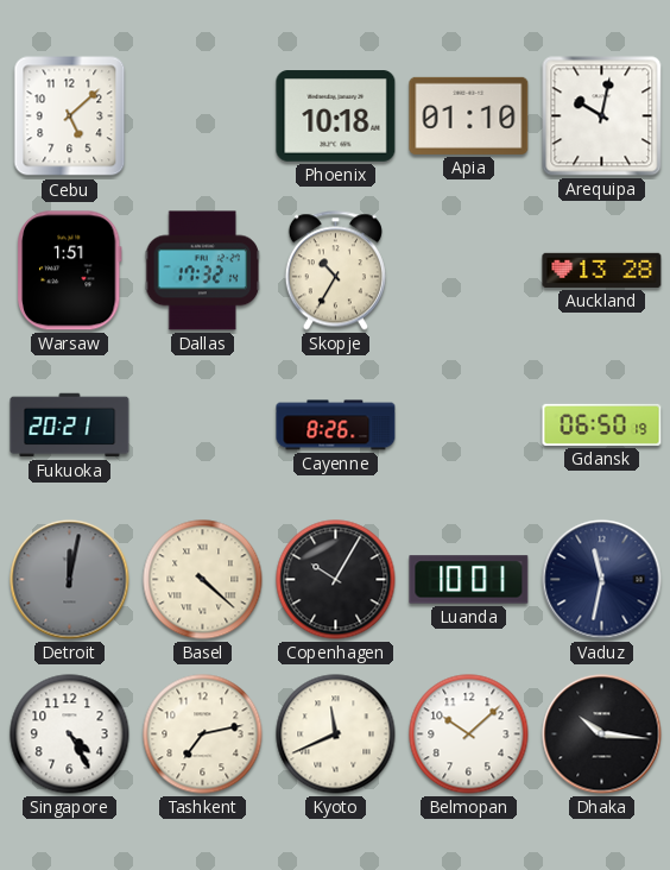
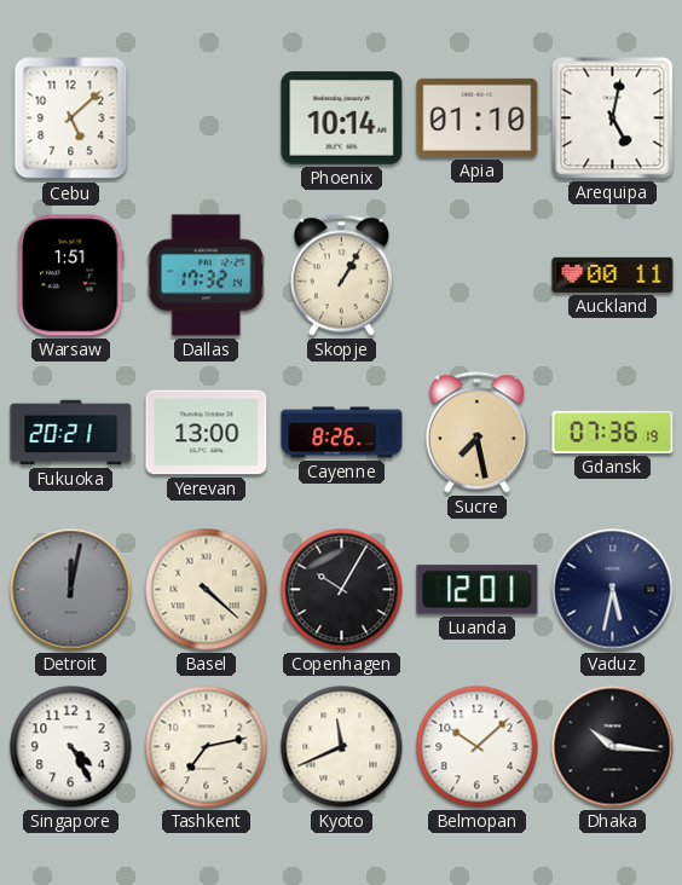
Phoenix: 10:18 -> 10:14
Arequipa: 10:02 -> 5:02
Skopje: 10:35 -> 1:05
Auckland: 13:28 -> 00:11
Yerevan: none -> 13:00
Sucre: none -> 7:28
Gdansk: 06:50 -> 07:36
Luanda: 10:01 -> 12:01
Vaduz: 11:32 -> 5:32
